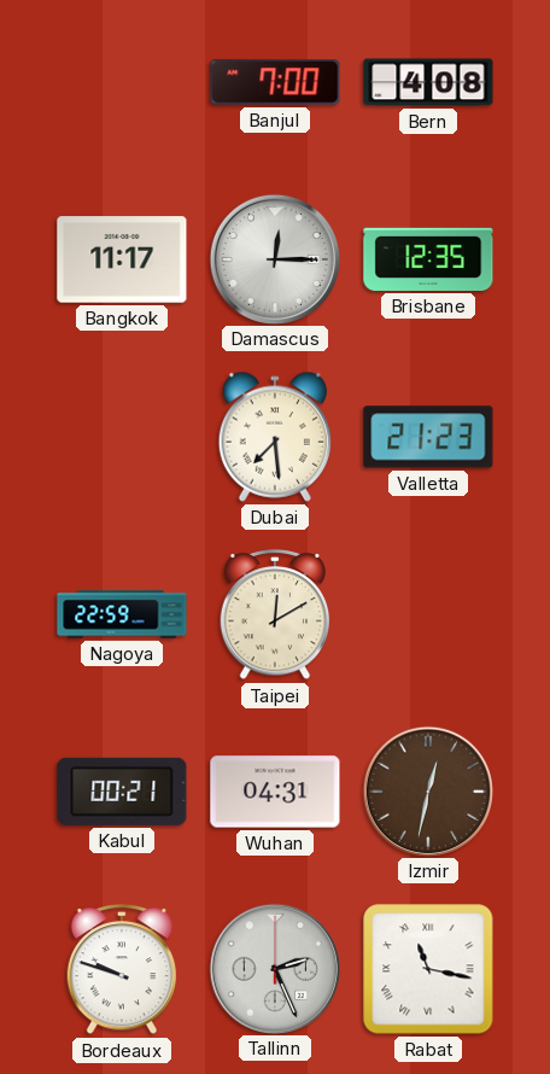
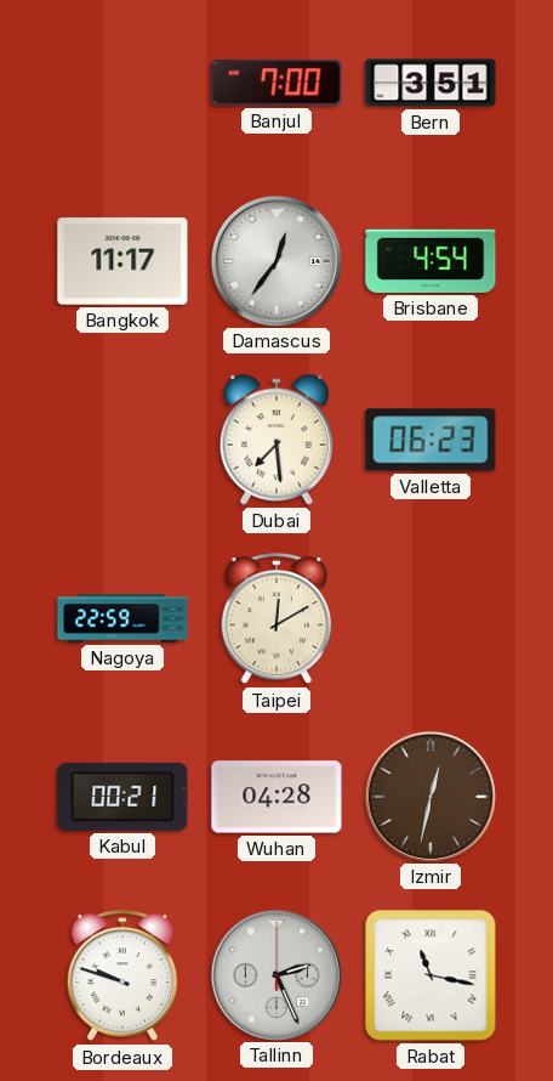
Bern: 4:08 -> 3:51
Damascus: 12:15 -> 12:36
Brisbane: 12:35 -> 4:54
Valletta: 21:23 -> 06:23
Wuhan: 04:31 -> 04:28
